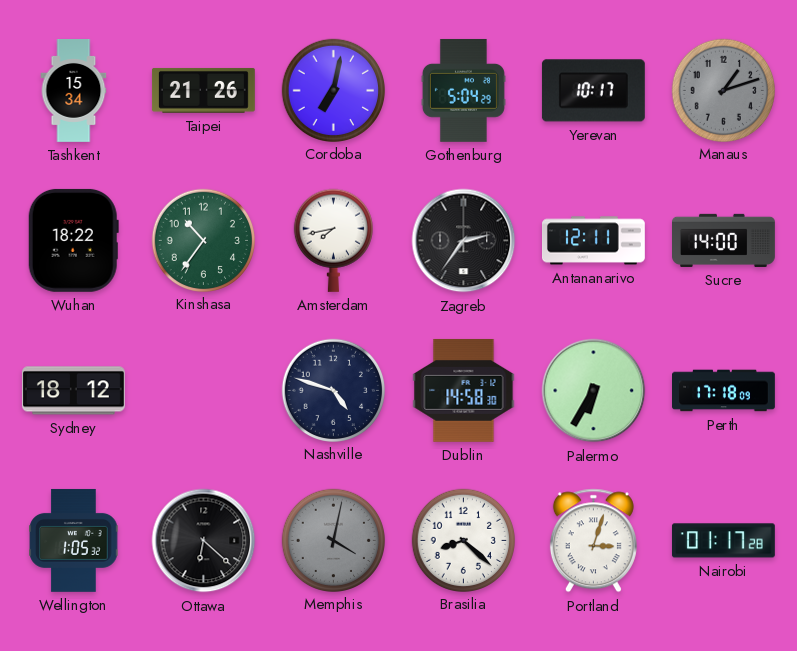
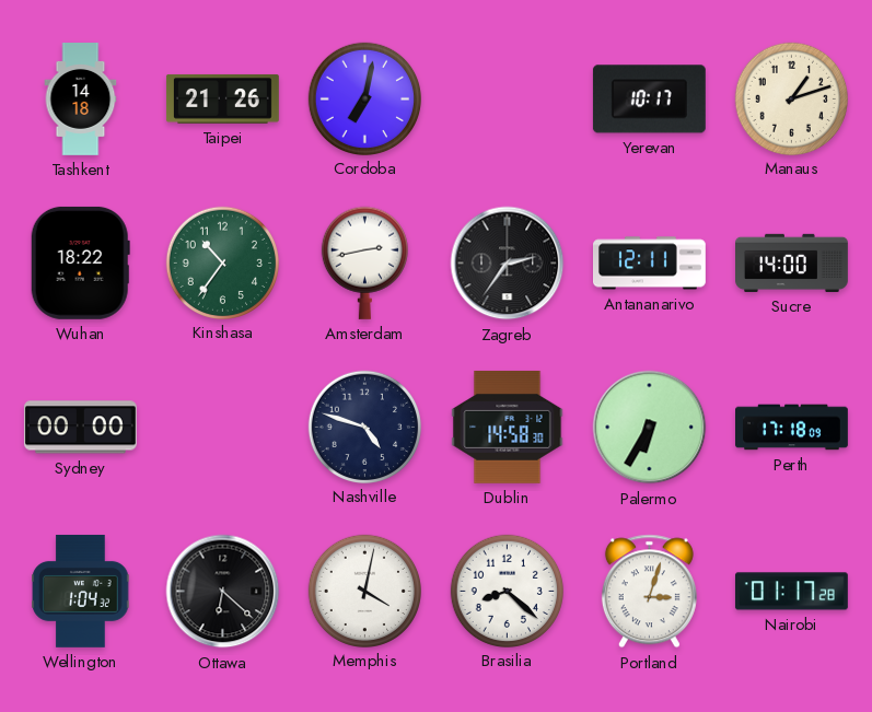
Tashkent: 15:34 -> 14:18
Gothenburg: 5:04 -> none
Manaus dial: grey -> cream
Amsterdam: 7:43 -> 2:43
Sydney: 18:12 -> 00:00
Wellington: 1:05 -> 1:04
Memphis dial: grey -> white
